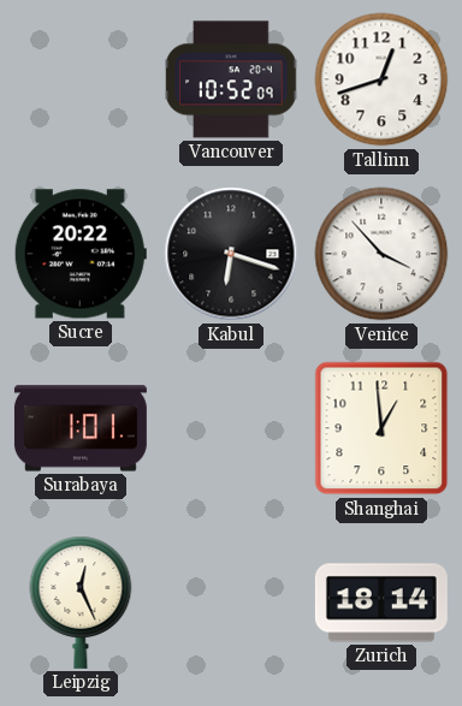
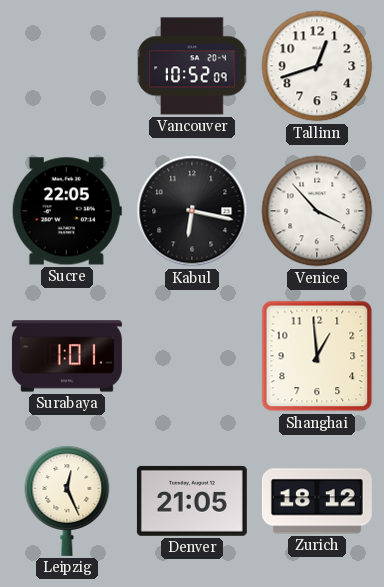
Sucre: 20:22 -> 22:05
Kabul: 6:18 -> 6:17
Denver: none -> 21:05
Zurich: 18:14 -> 18:12
